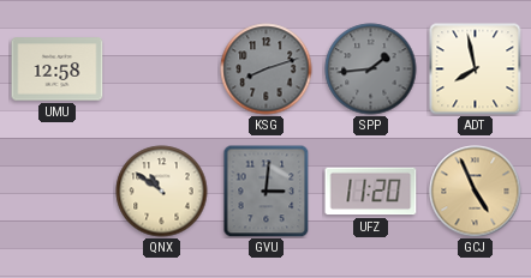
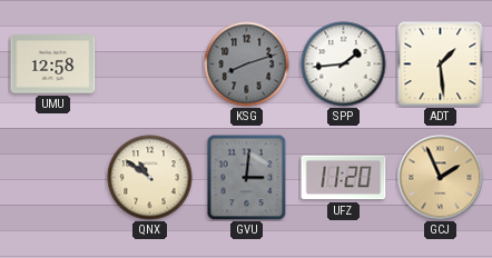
SPP dial: grey -> white
ADT: 7:58 -> 1:29
GCJ: 4:56 -> 1:56
